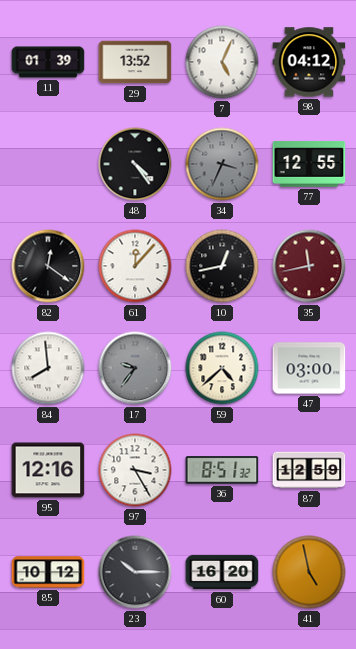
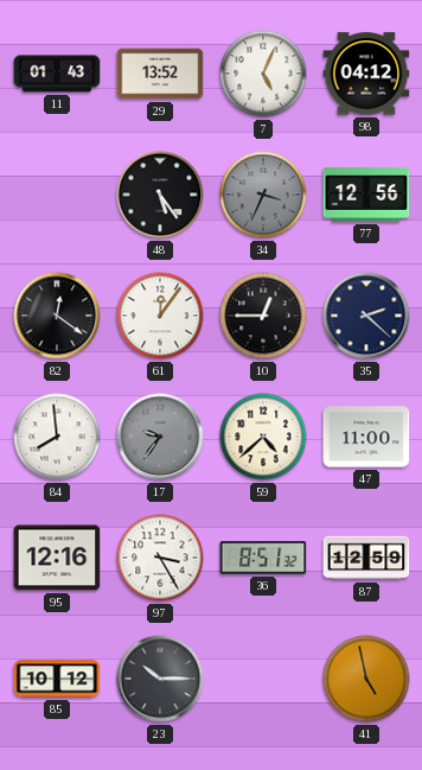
11: 01:39 -> 01:43
48: 4:24 -> 5:24
77: 12:55 -> 12:56
61: 12:07 -> 12:06
10: 12:43 -> 12:45
35: 11:43 -> 2:22
35 dial: burgundy -> navy
47: 03:00 -> 11:00
60: 16:20 -> none
